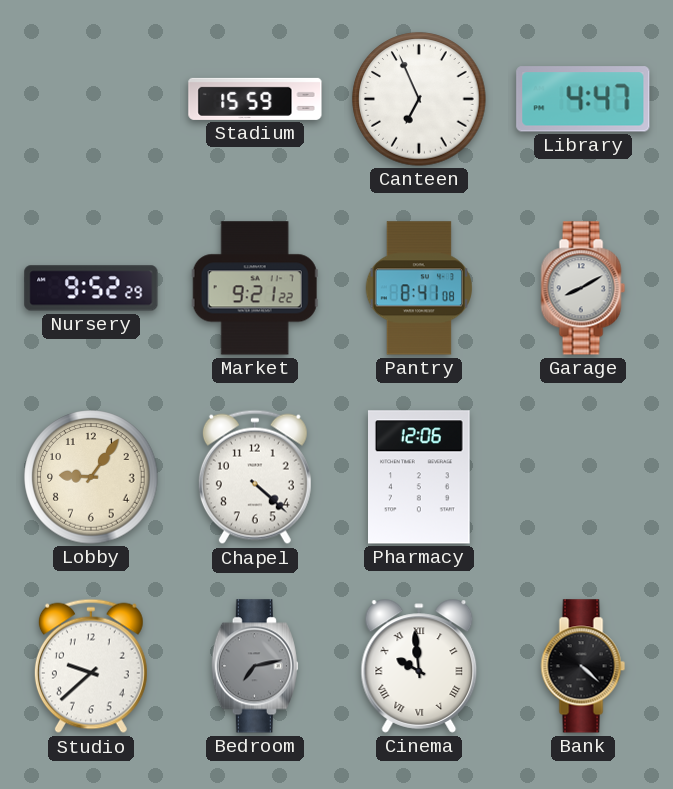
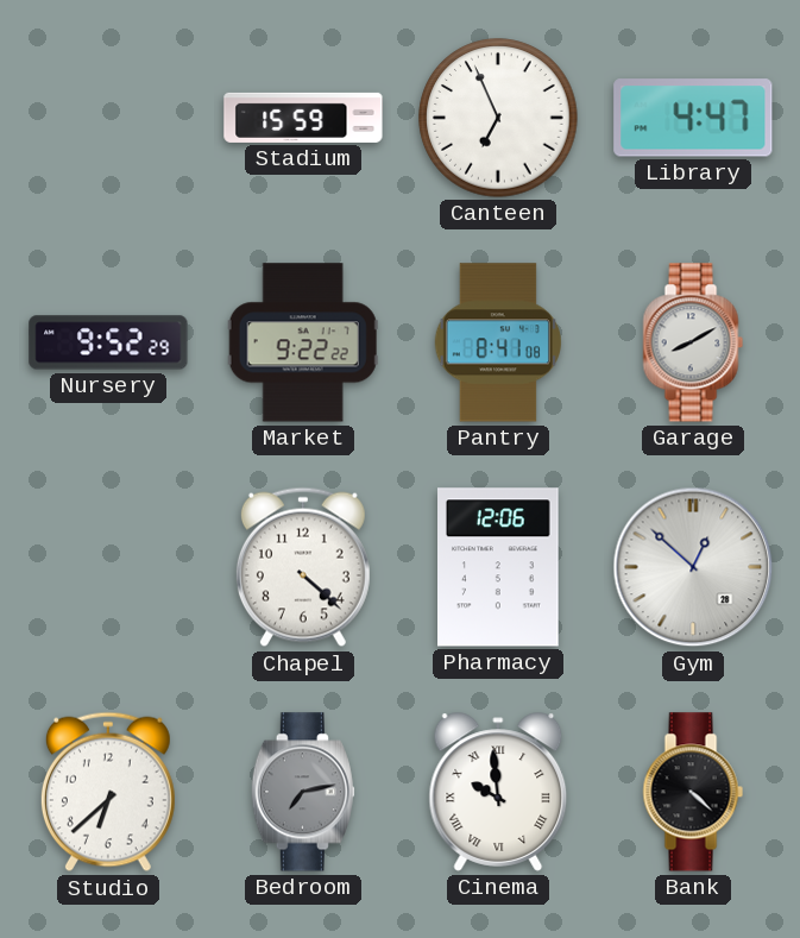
Market: 9:21 -> 9:22
Lobby: 9:06 -> none
Gym: none -> 12:52
Studio: 9:38 -> 6:38
